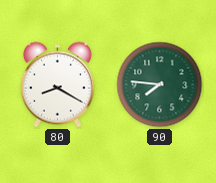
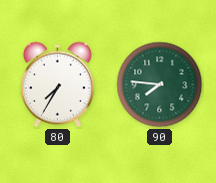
80: 8:20 -> 7:35
